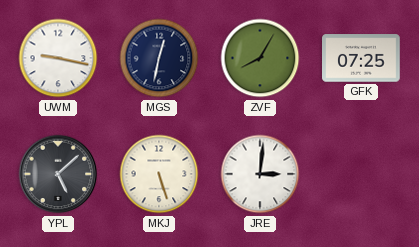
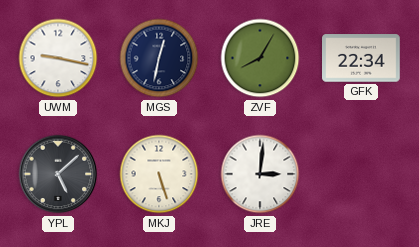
GFK: 07:25 -> 22:34
